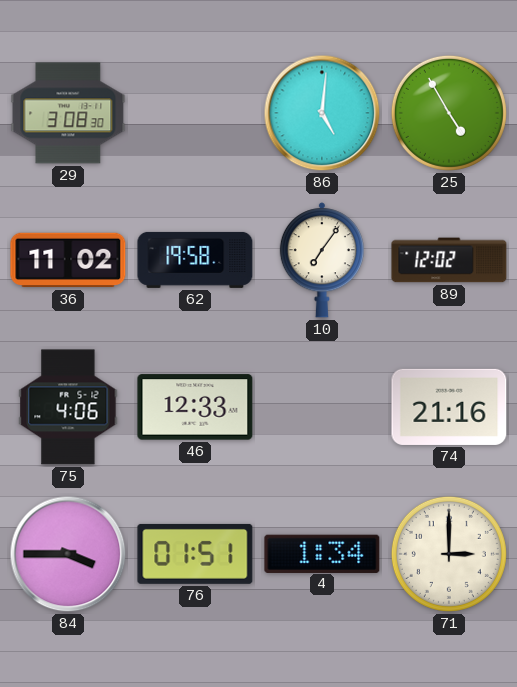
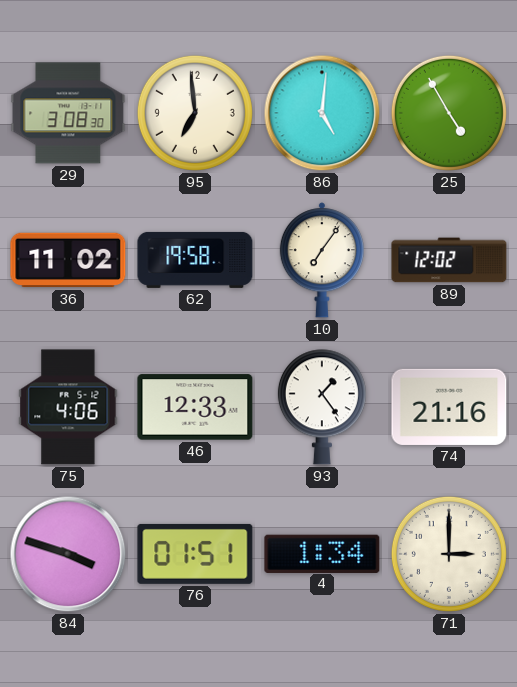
95: none -> 6:59
93: none -> 1:24
84: 3:45 -> 3:48
